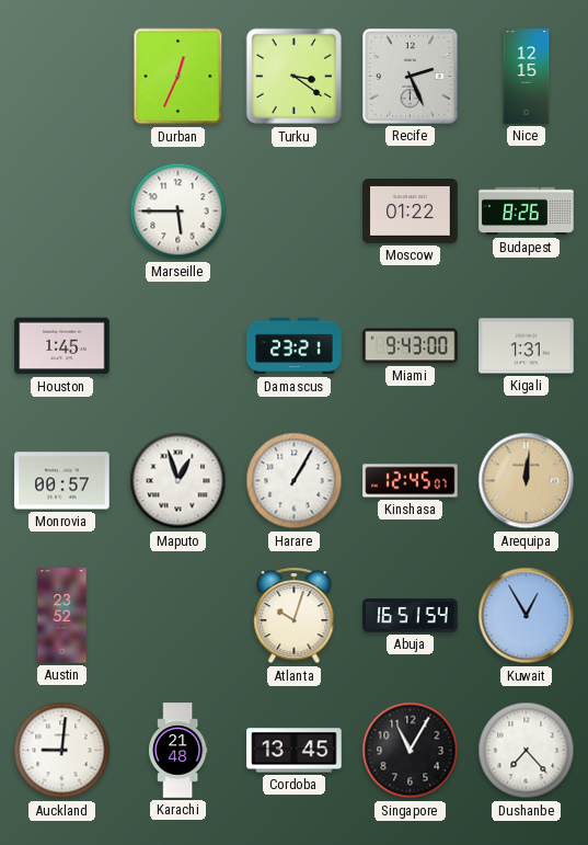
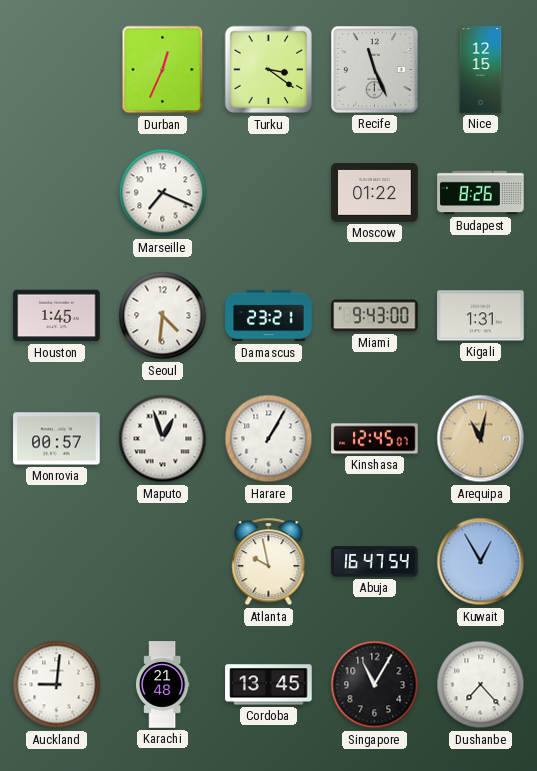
Recife: 2:26 -> 11:26
Marseille: 5:45 -> 7:19
Seoul: none -> 4:31
Arequipa: 12:01 -> 11:02
Austin: 23:52 -> none
Atlanta: 10:03 -> 9:58
Abuja: 16:51 -> 16:47
